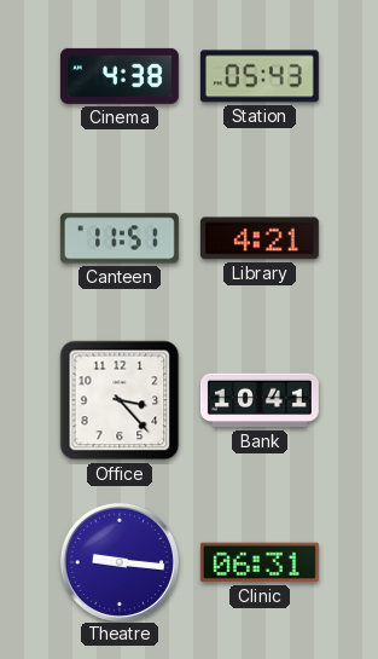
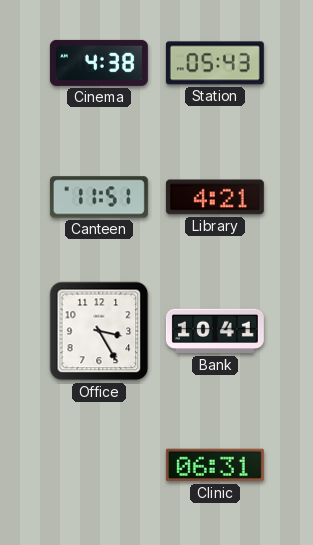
Office: 3:23 -> 3:25
Theatre: 9:16 -> none
